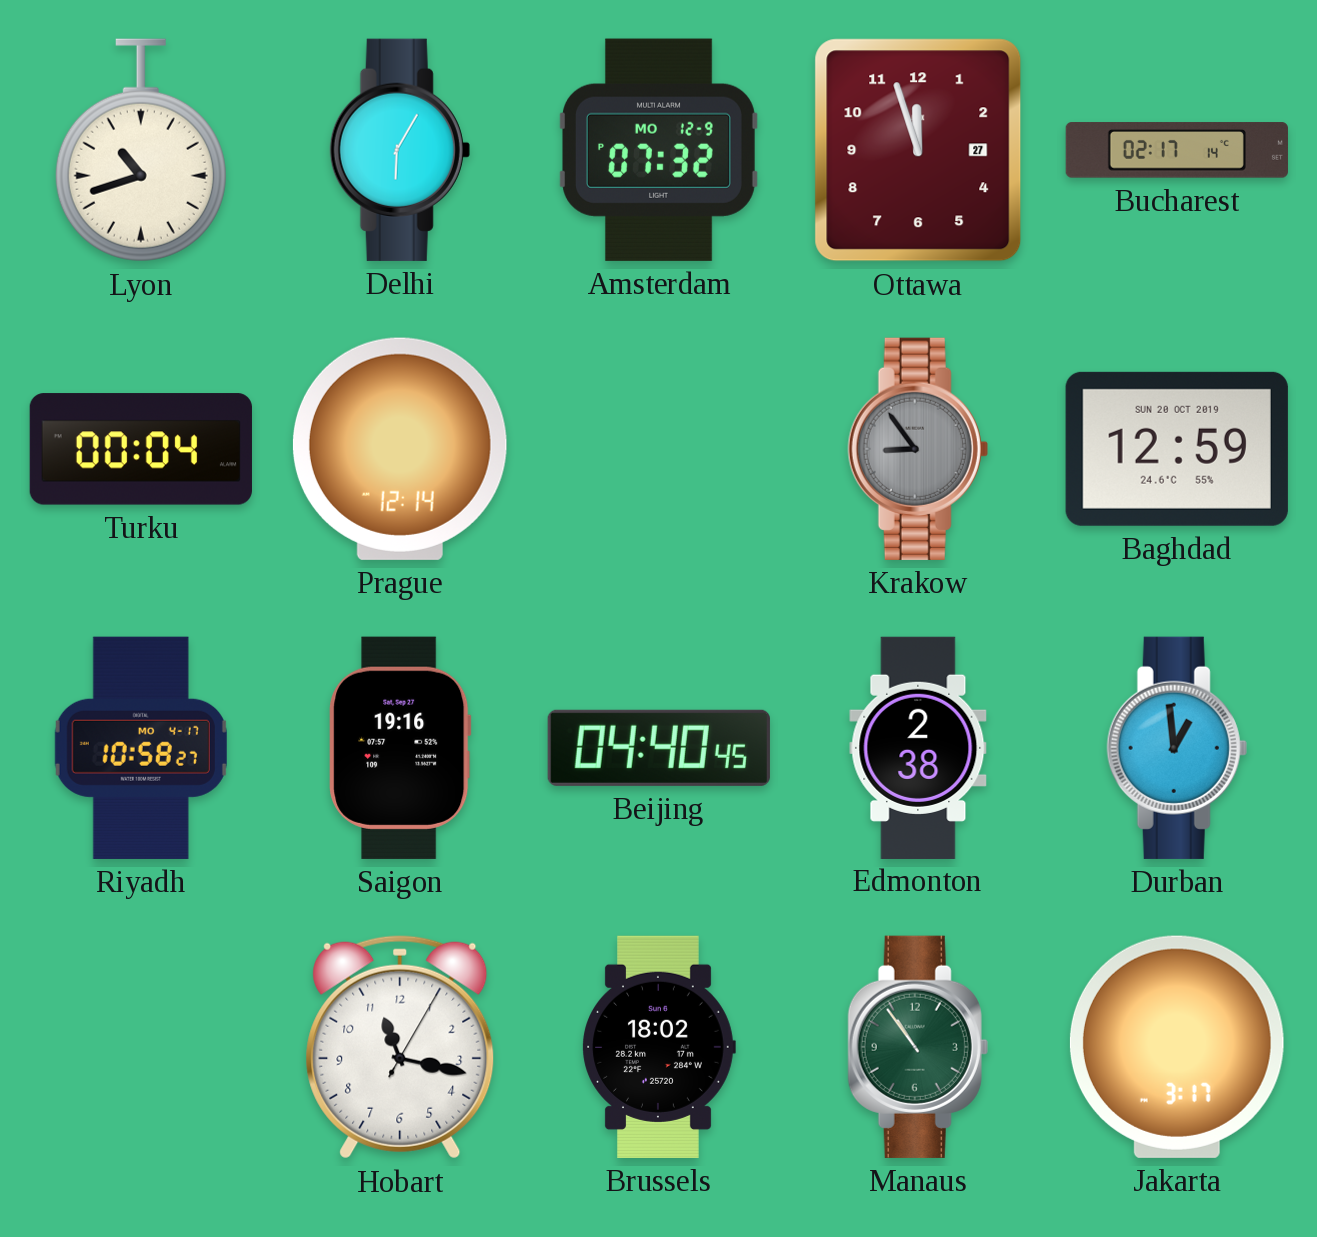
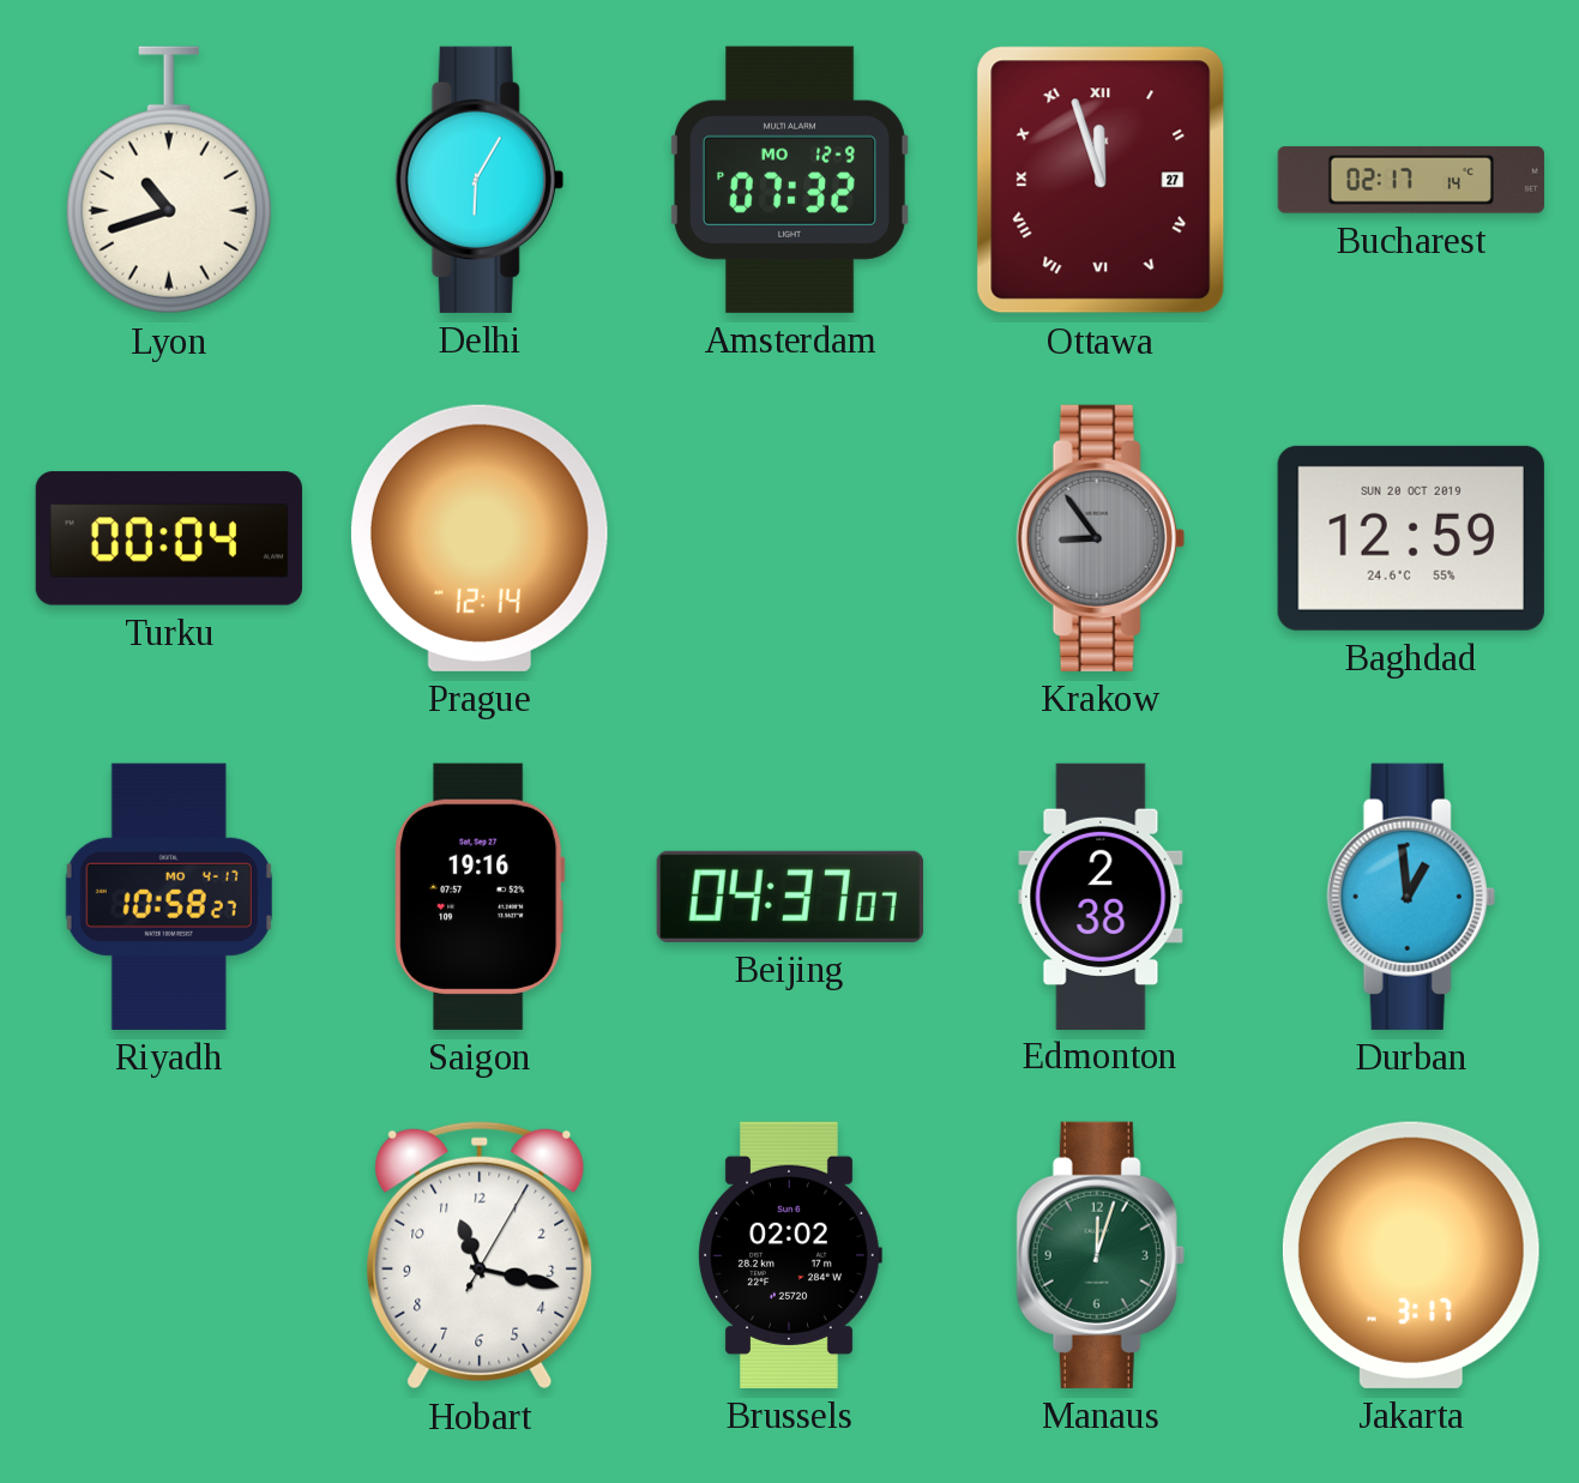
Ottawa numerals: Arabic -> Roman
Beijing: 04:40 -> 04:37
Brussels: 18:02 -> 02:02
Manaus: 10:54 -> 12:03
